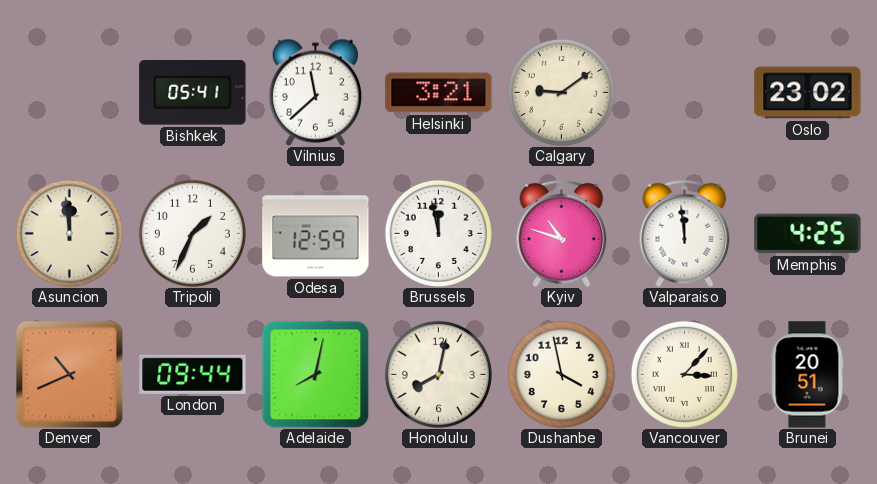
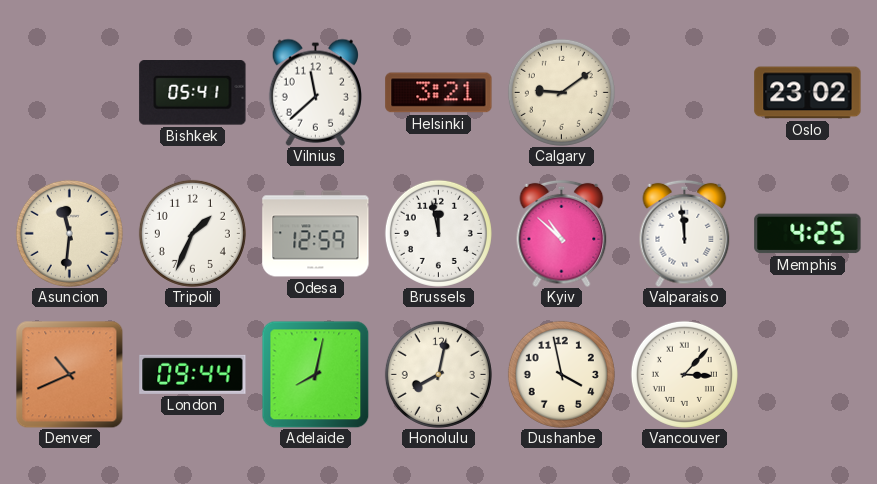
Asuncion: 11:59 -> 11:31
Kyiv: 10:48 -> 10:52
Brunei: 20:51 -> none
